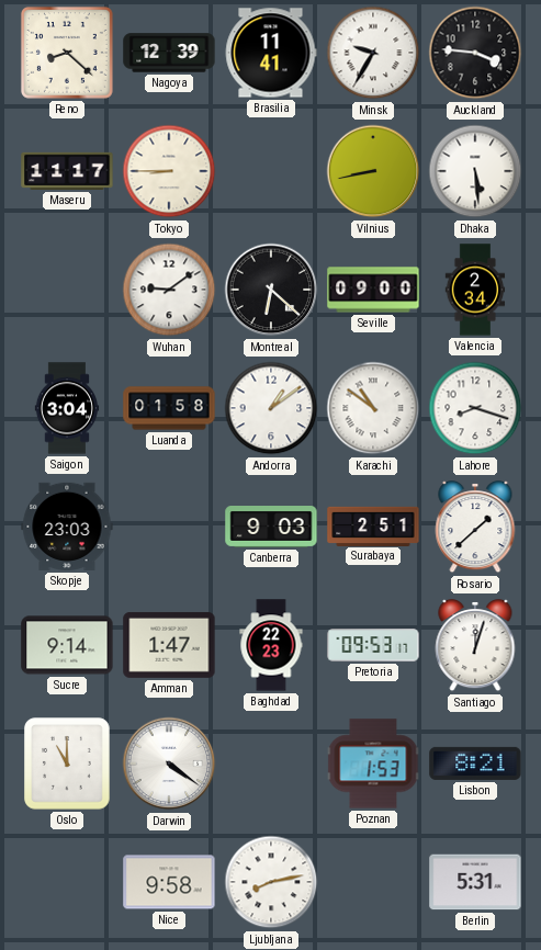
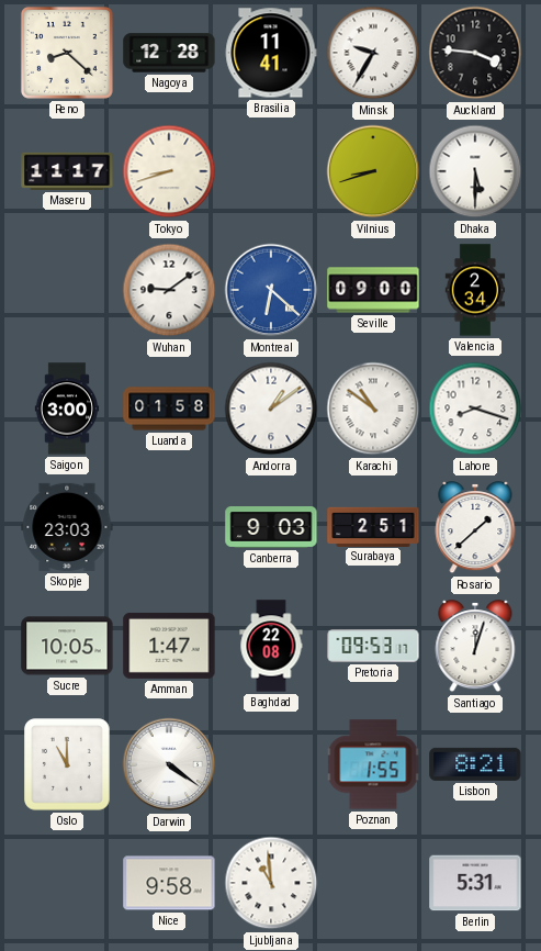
Nagoya: 12:39 -> 12:28
Tokyo: 8:45 -> 8:42
Vilnius: 8:43 -> 8:42
Dhaka: 5:29 -> 5:30
Montreal dial: black -> blue
Saigon: 3:04 -> 3:00
Sucre: 9:14 -> 10:05
Baghdad: 22:23 -> 22:08
Poznan: 1:53 -> 1:55
Ljubljana: 8:13 -> 10:59
